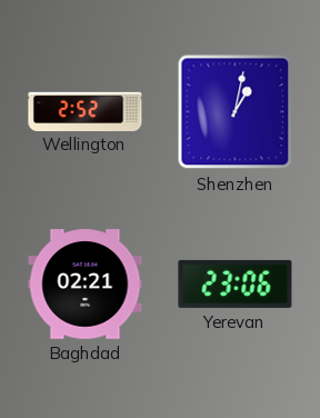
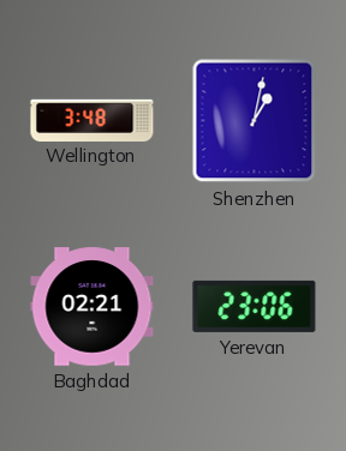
Wellington: 2:52 -> 3:48
